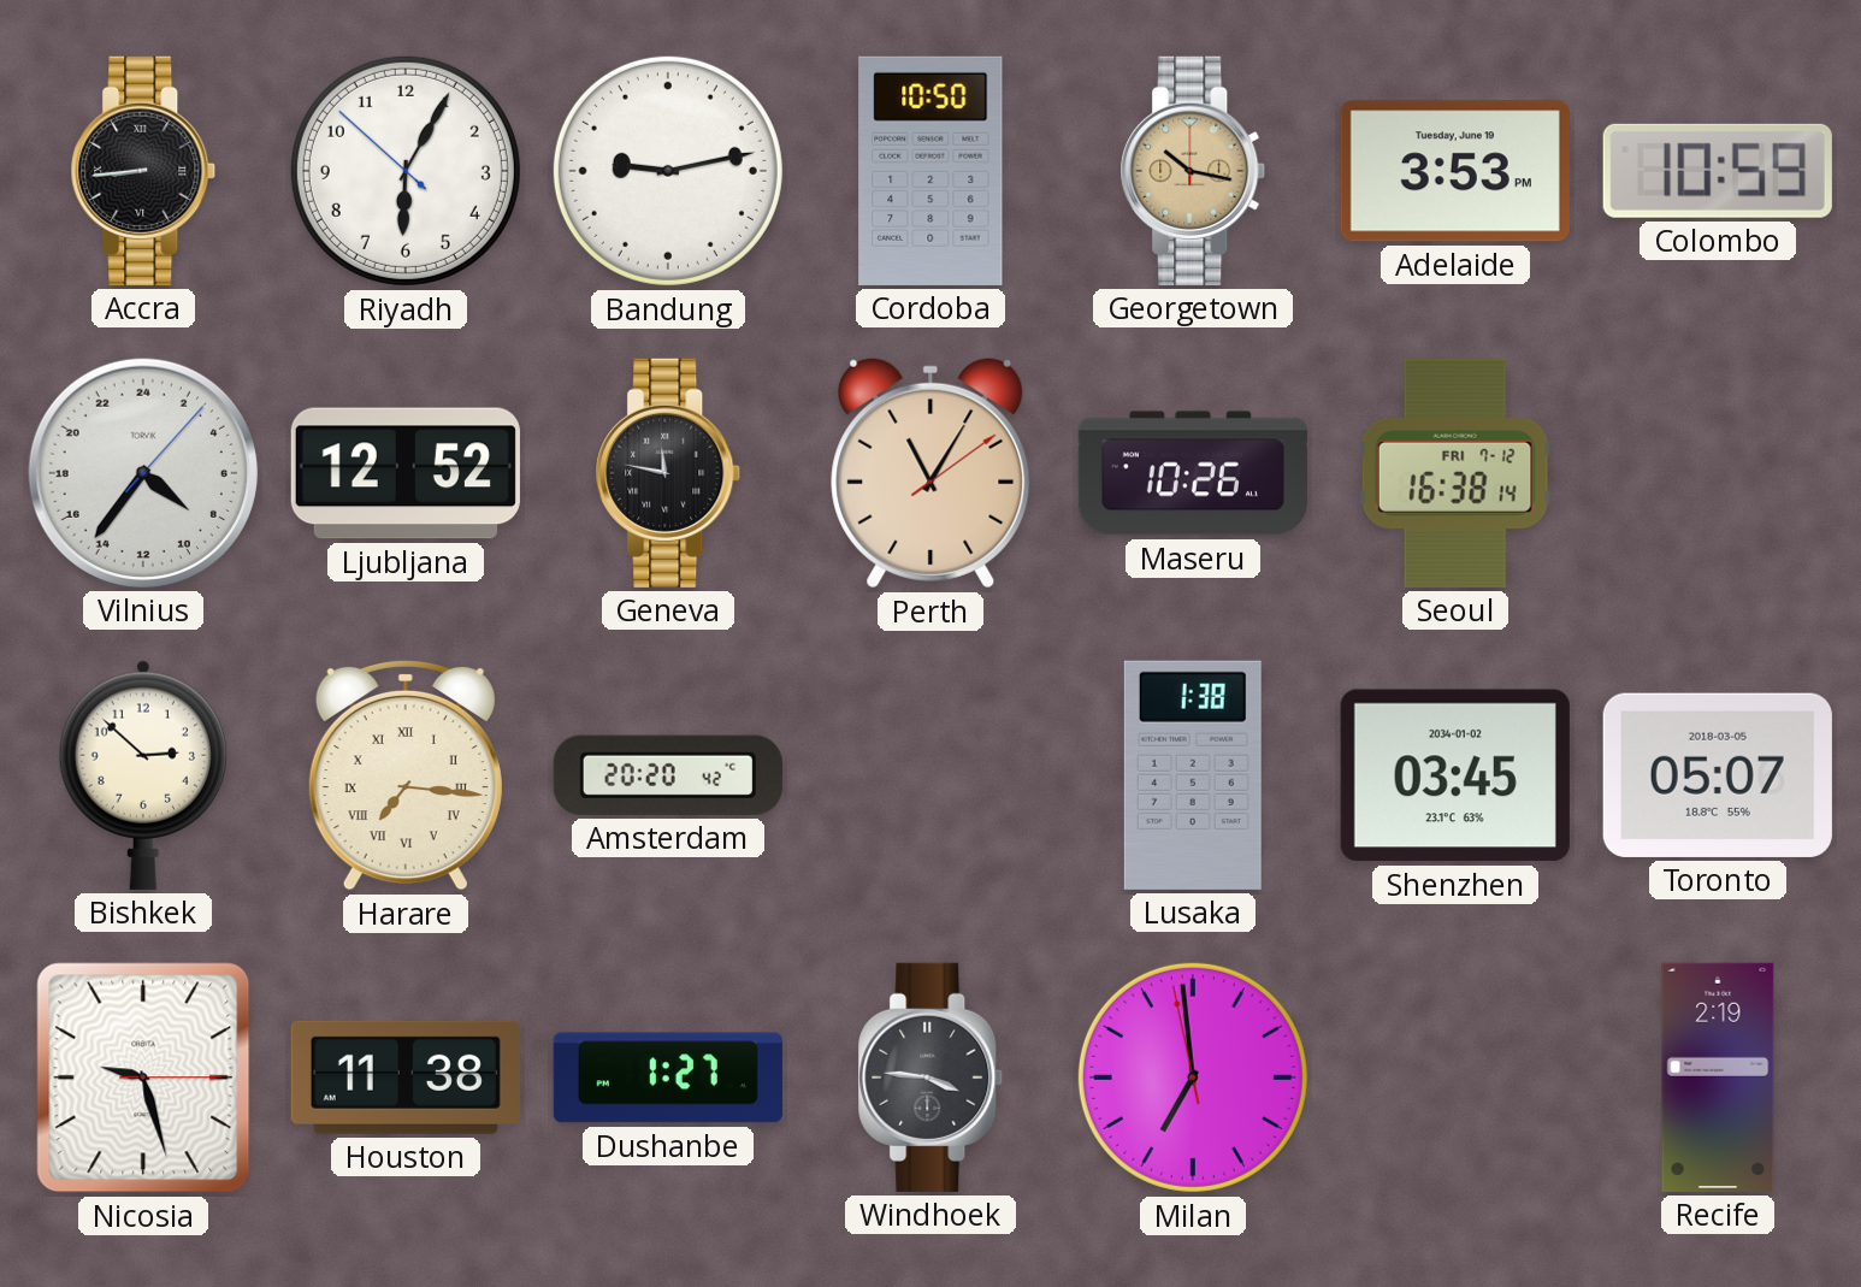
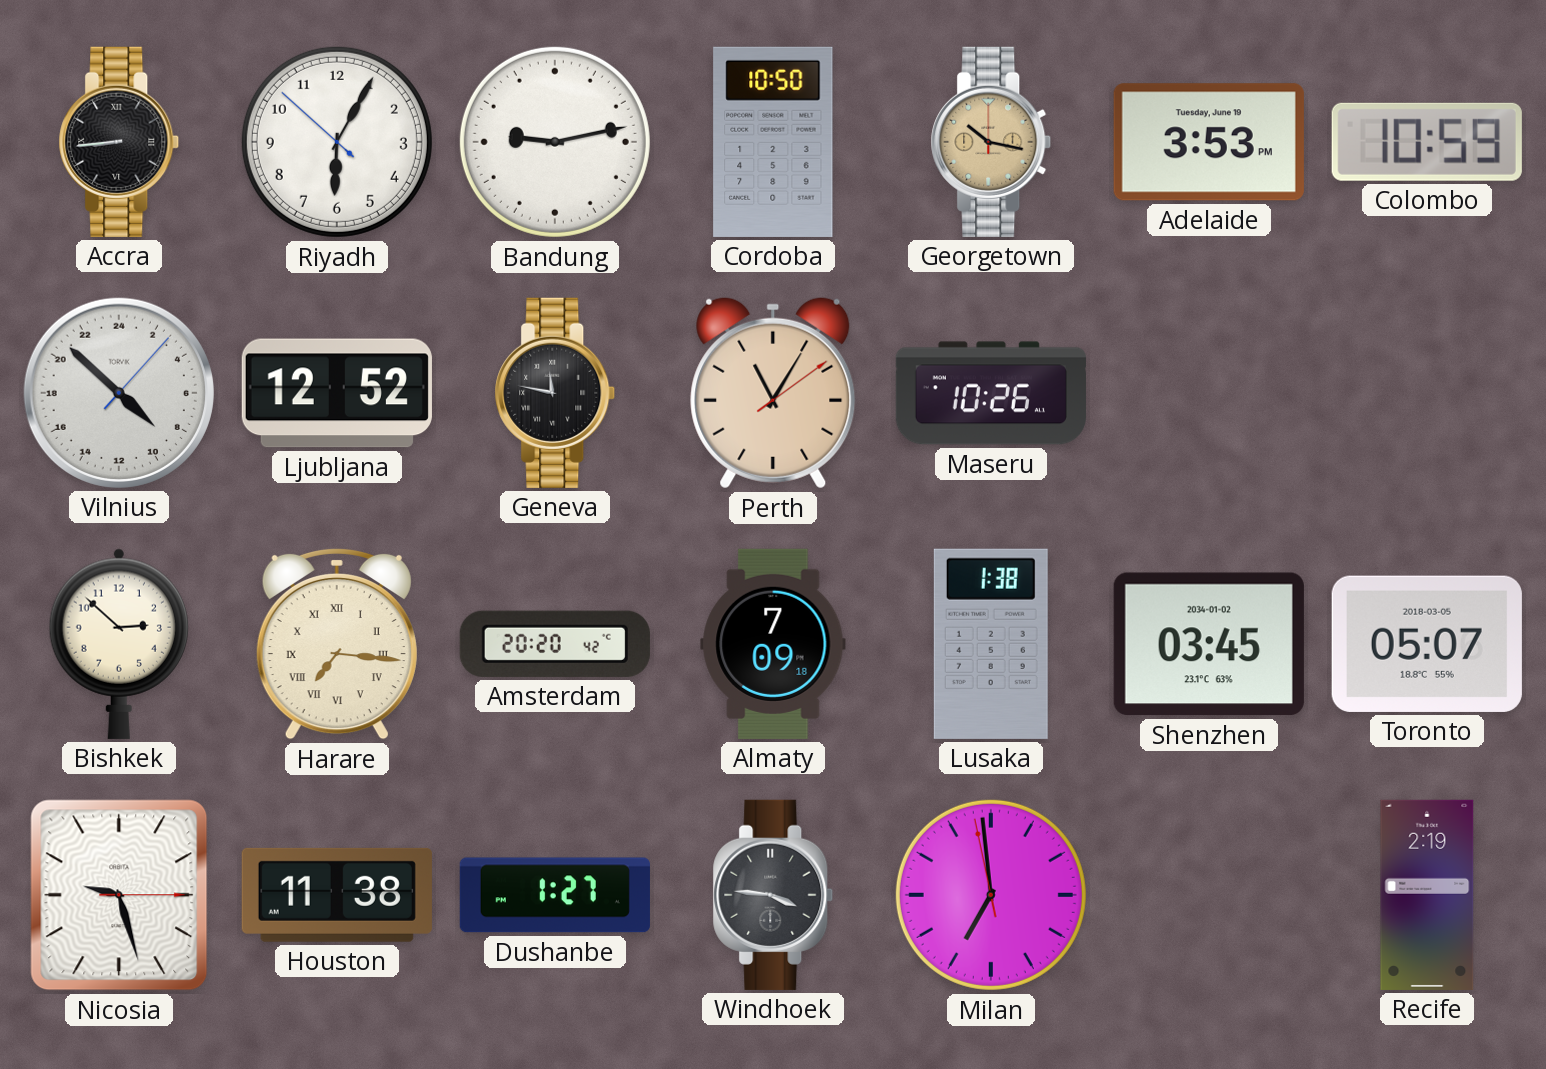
Vilnius: 8:36 -> 8:52
Seoul: 16:38 -> none
Almaty: none -> 7:09
